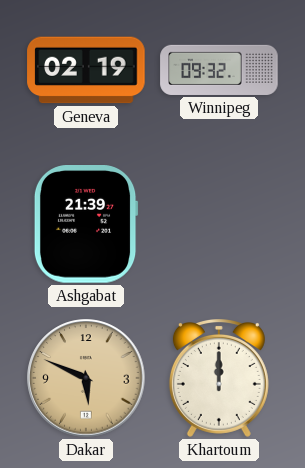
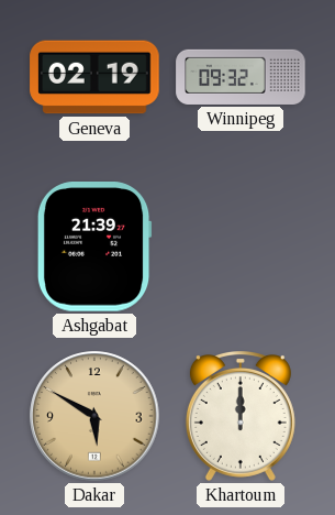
Dakar: 5:49 -> 5:50
